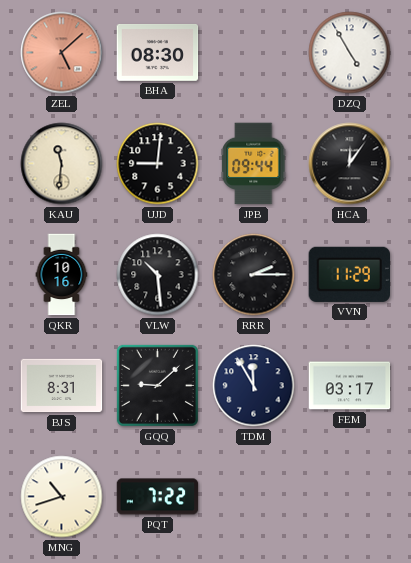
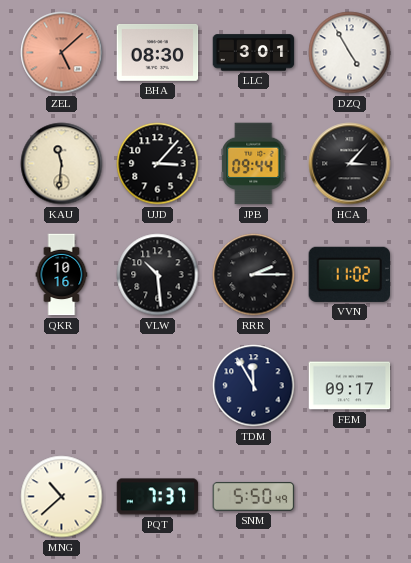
LLC: none -> 3:01
UJD: 9:01 -> 3:07
HCA: 12:06 -> 3:07
VVN: 11:29 -> 11:02
BJS: 8:31 -> none
GQQ: 9:08 -> none
FEM: 03:17 -> 09:17
MNG: 10:42 -> 10:38
PQT: 7:22 -> 7:37
SNM: none -> 5:50
